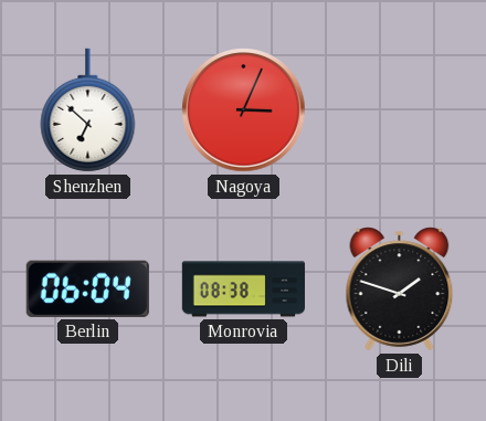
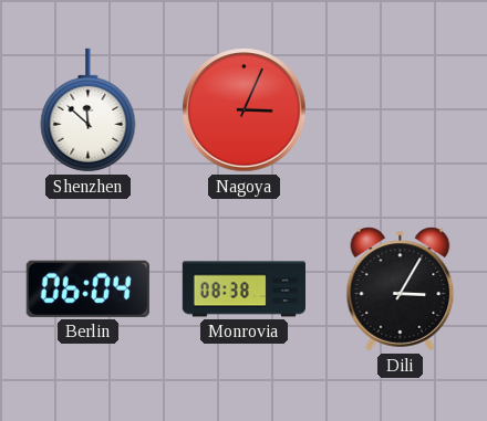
Shenzhen: 6:52 -> 11:52
Dili: 1:48 -> 3:05
